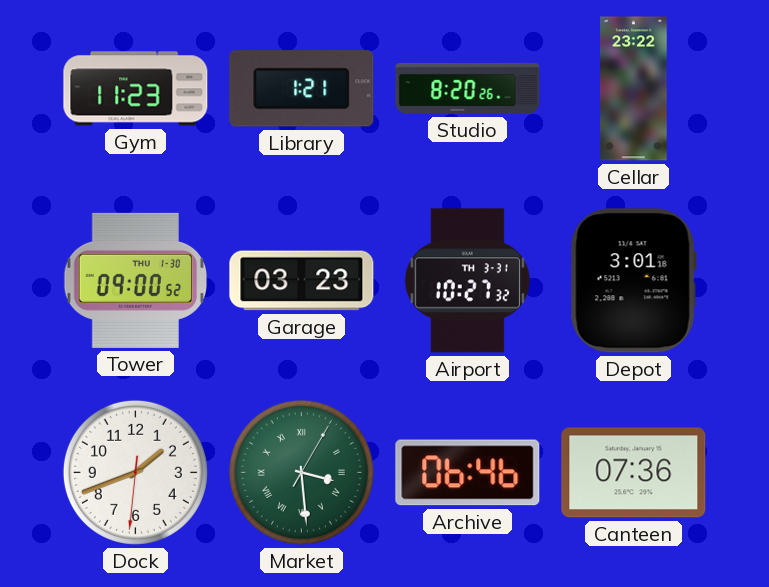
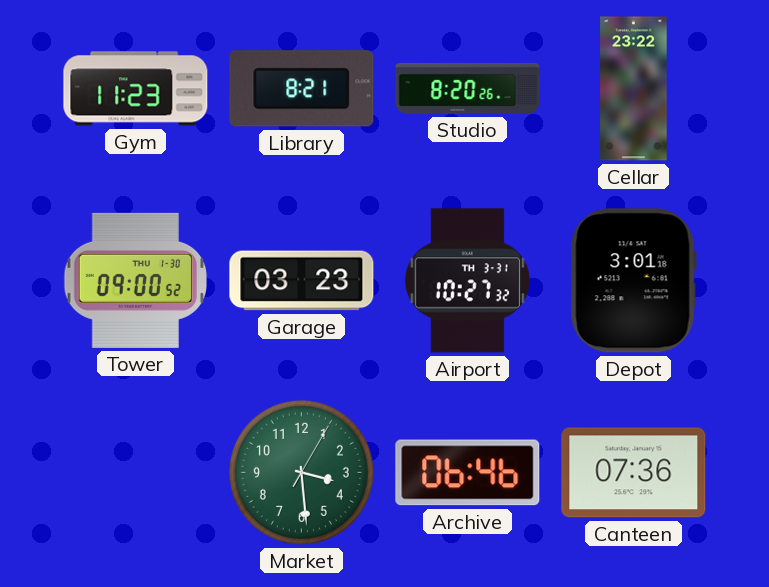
Library: 1:21 -> 8:21
Dock: 1:41 -> none
Market numerals: Roman -> Arabic
